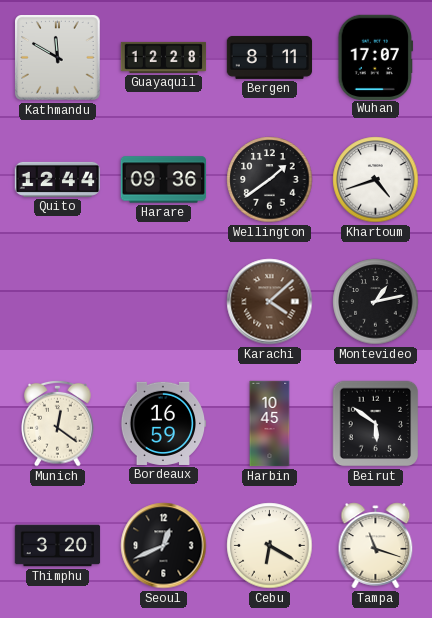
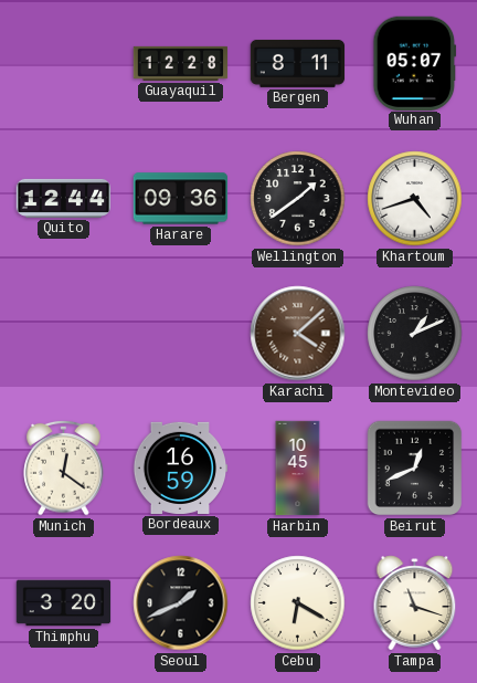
Kathmandu: 11:50 -> none
Wuhan: 17:07 -> 05:07
Montevideo: 1:13 -> 1:11
Beirut: 5:51 -> 12:41
Seoul: 12:41 -> 1:41
